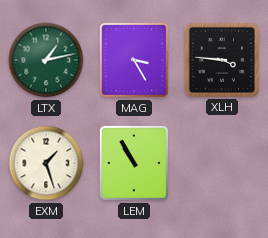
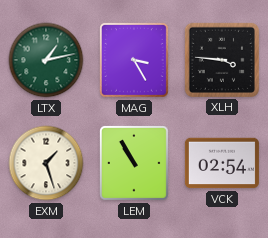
VCK: none -> 02:54
